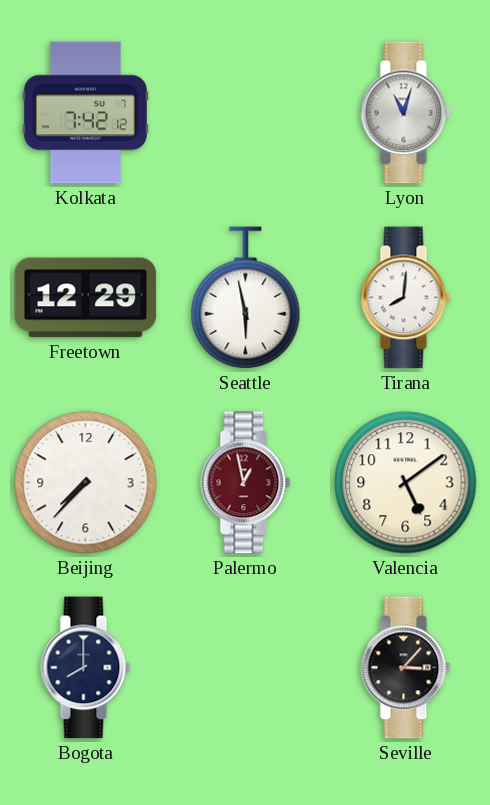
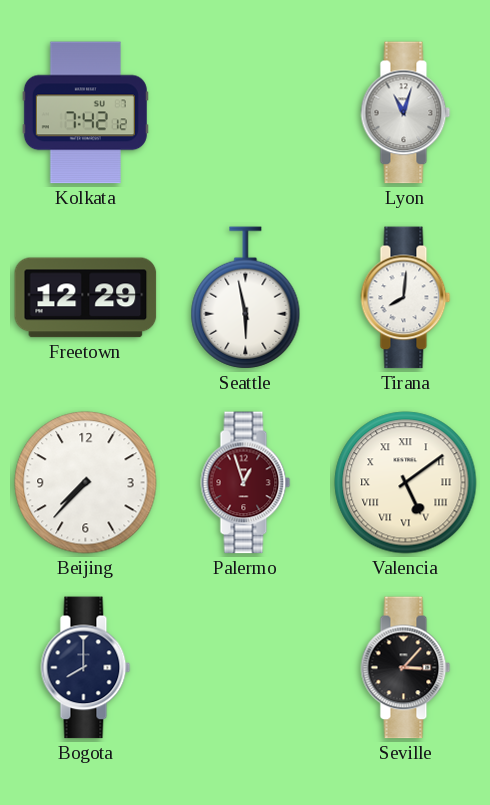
Palermo: 12:58 -> 12:57
Valencia numerals: Arabic -> Roman
